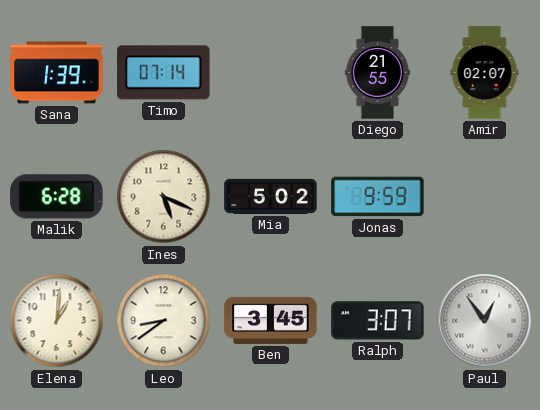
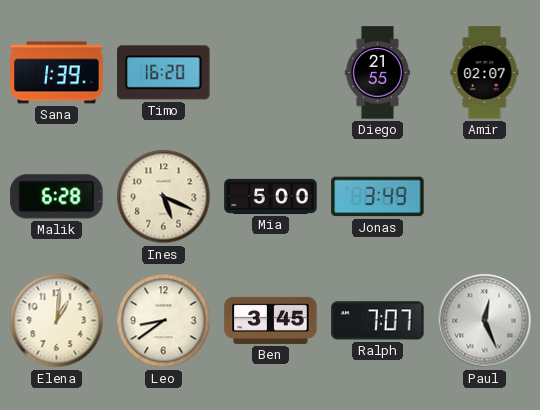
Timo: 07:14 -> 16:20
Mia: 5:02 -> 5:00
Jonas: 9:59 -> 3:49
Ralph: 3:07 -> 7:07
Paul: 12:54 -> 12:26
